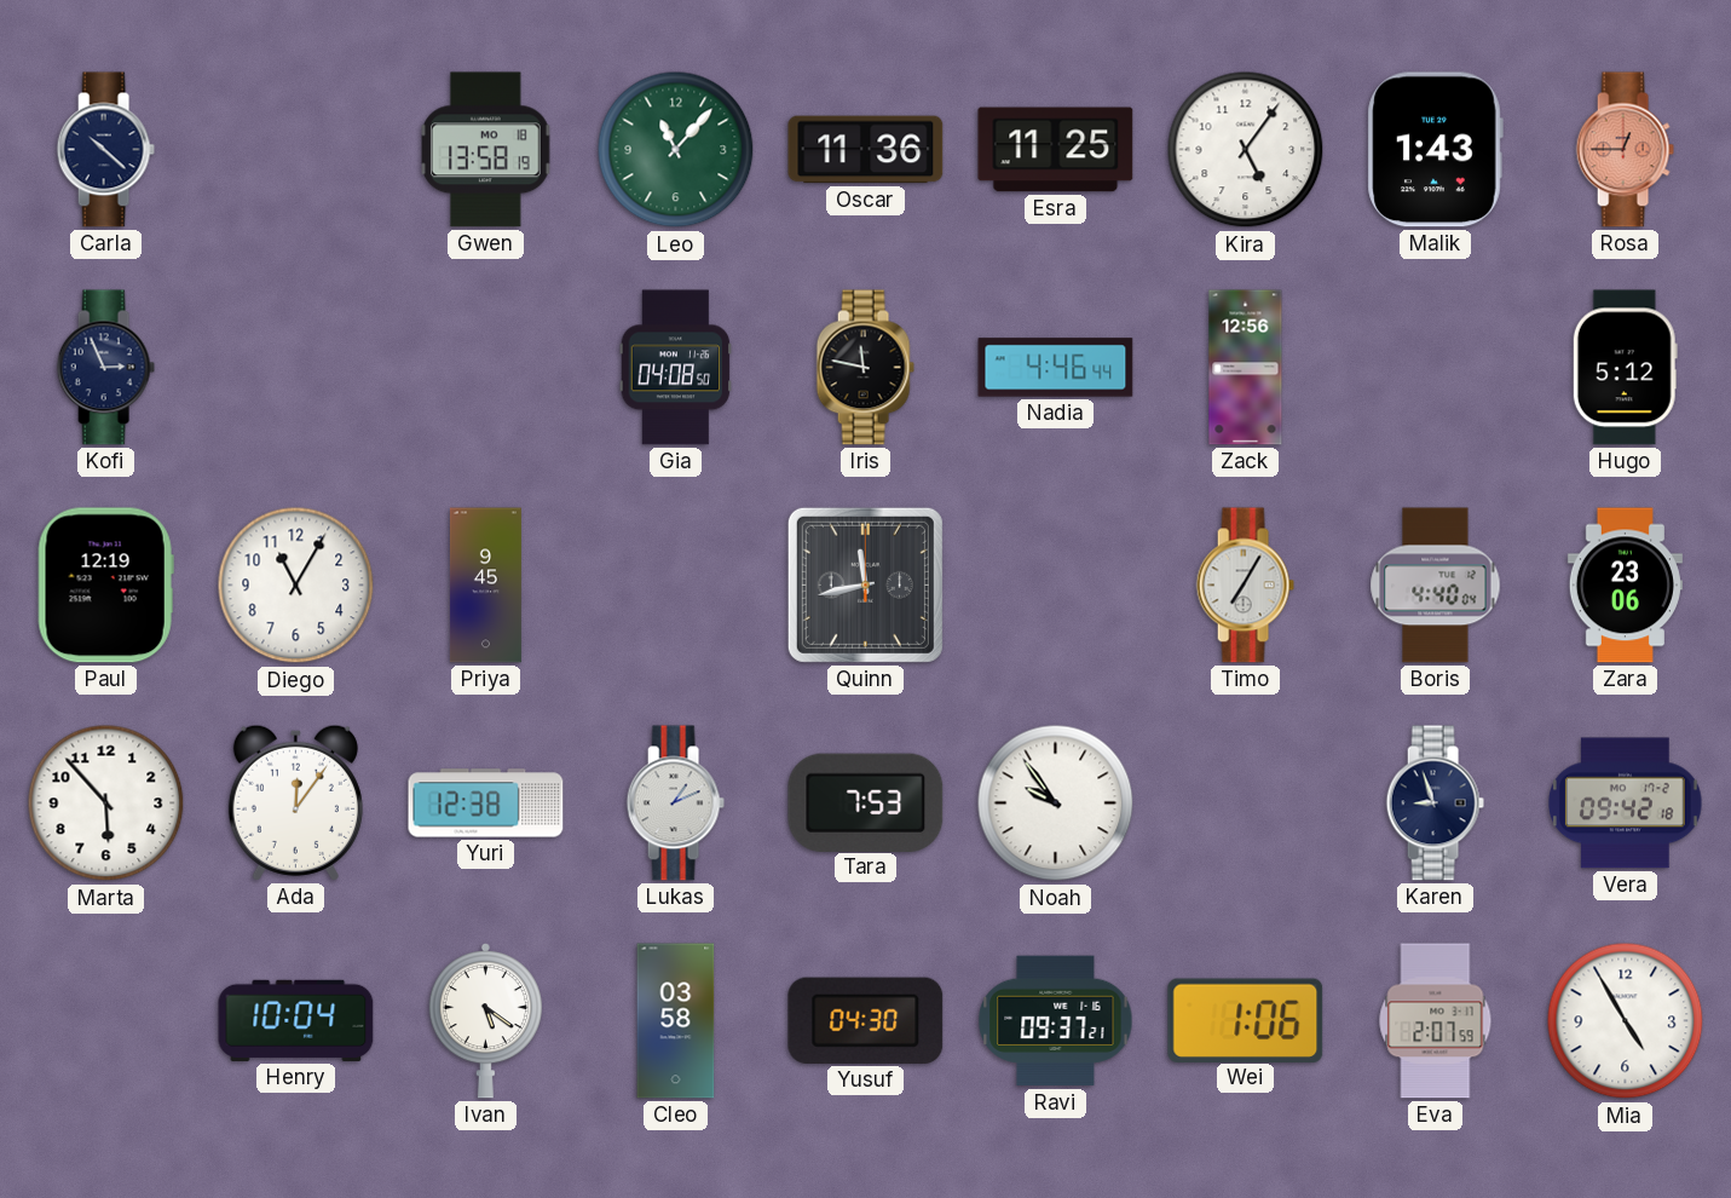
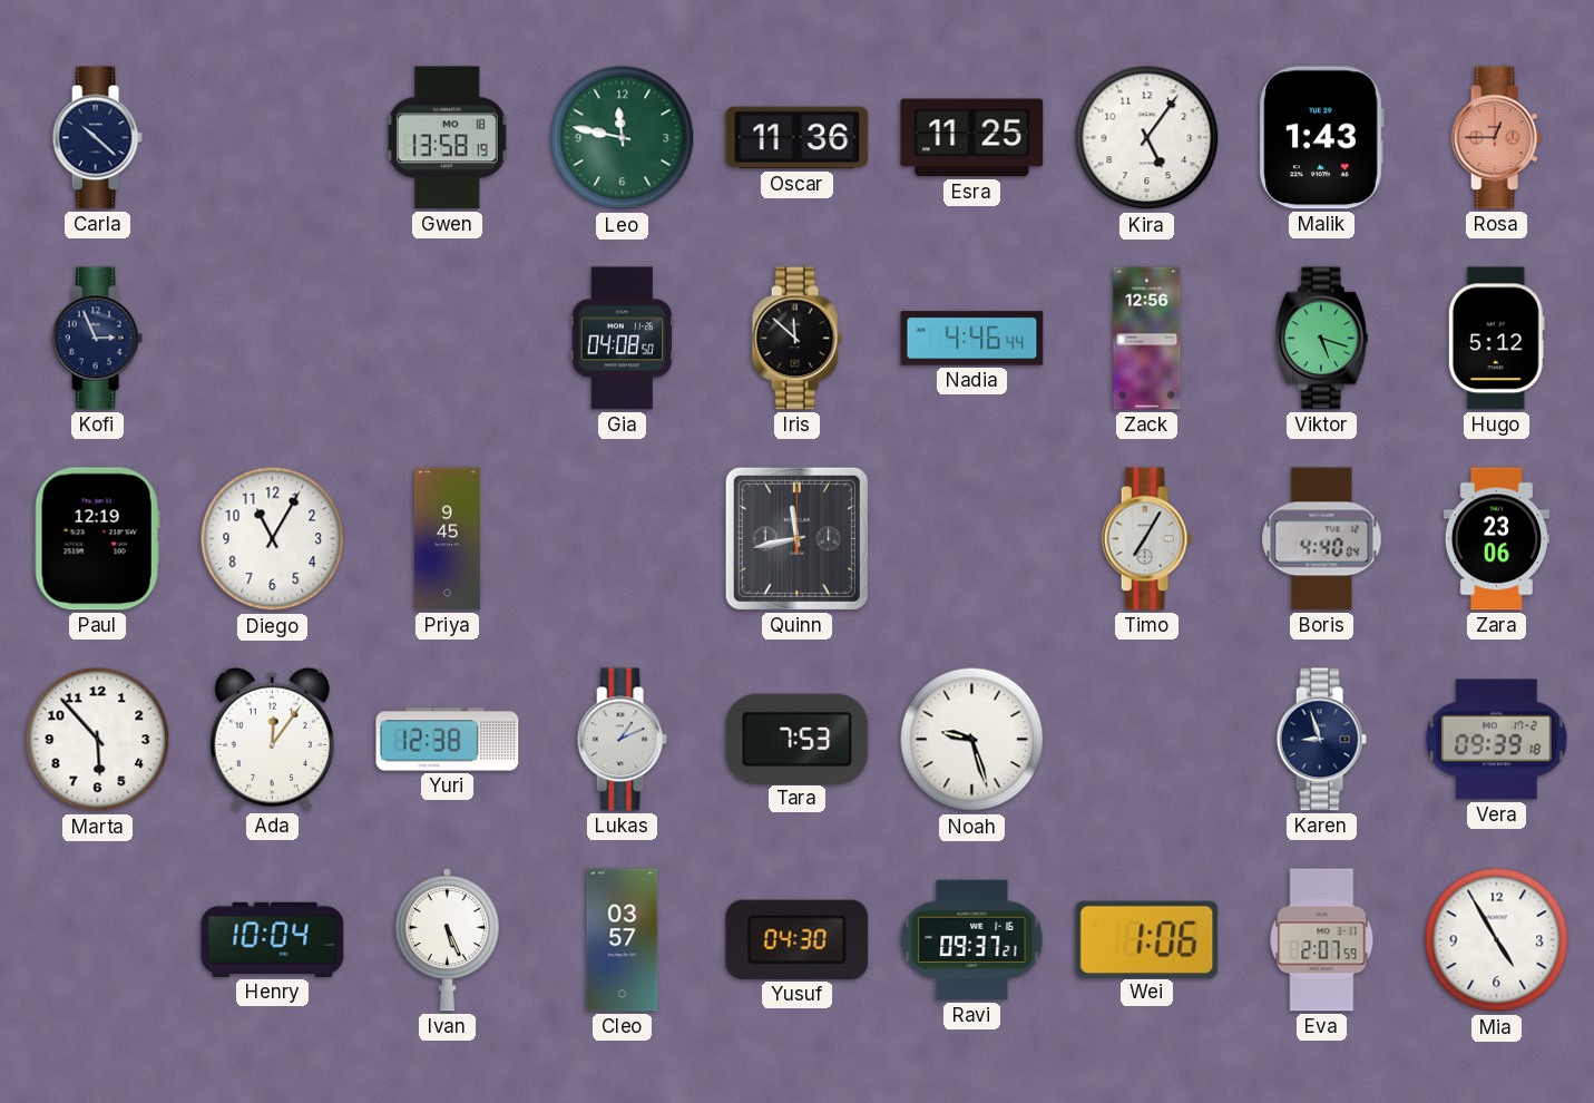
Leo: 11:07 -> 11:47
Iris: 11:47 -> 11:52
Viktor: none -> 5:18
Noah: 9:54 -> 9:27
Vera: 09:42 -> 09:39
Ivan: 5:21 -> 5:26
Cleo: 03:58 -> 03:57
